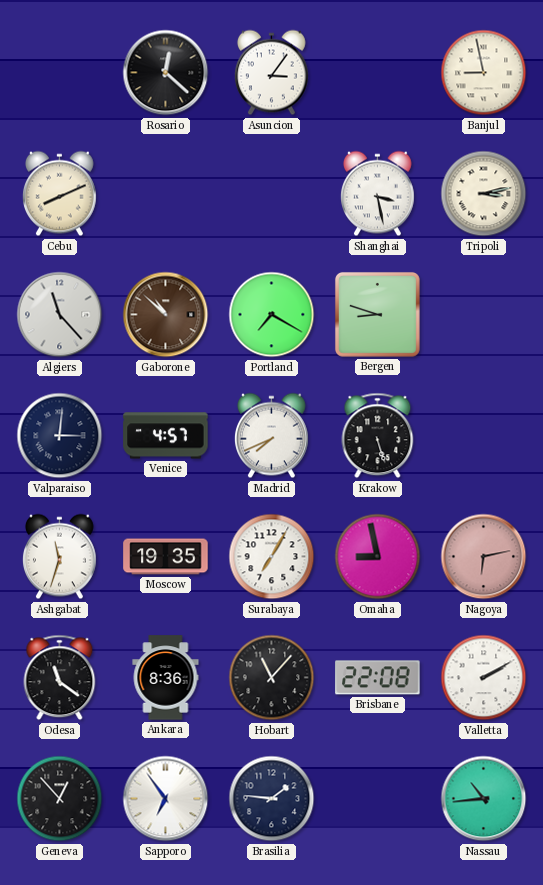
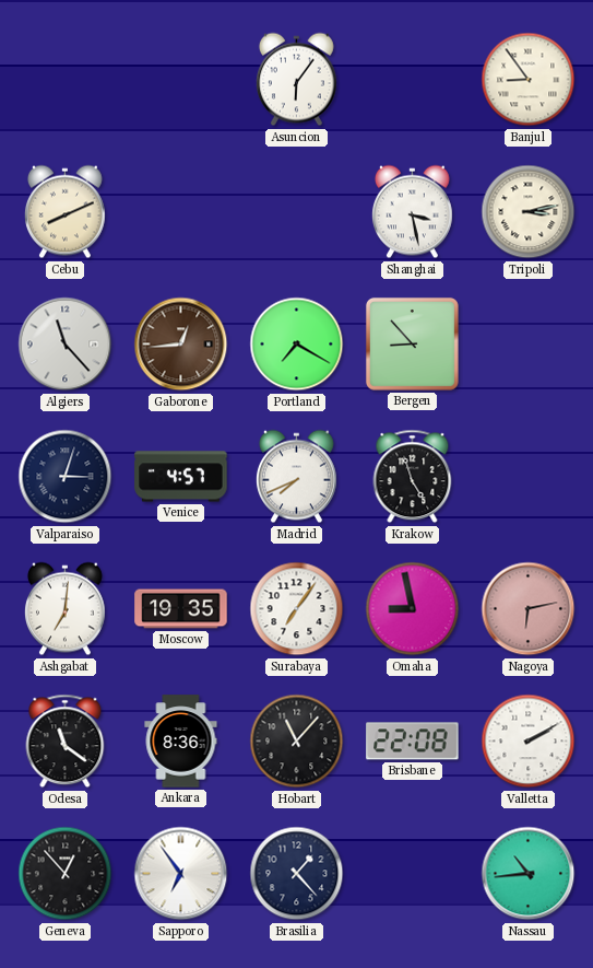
Rosario: 12:22 -> none
Asuncion: 3:06 -> 6:06
Banjul: 8:58 -> 8:54
Gaborone: 10:52 -> 12:44
Bergen: 8:48 -> 8:53
Valparaiso: 3:01 -> 3:03
Krakow: 5:27 -> 4:57
Ashgabat: 11:33 -> 7:01
Surabaya: 7:05 -> 7:06
Brasilia: 1:46 -> 1:23
